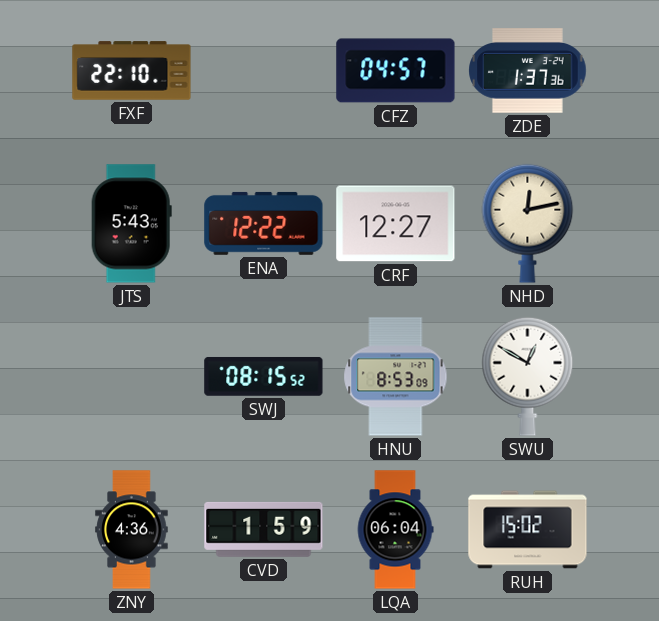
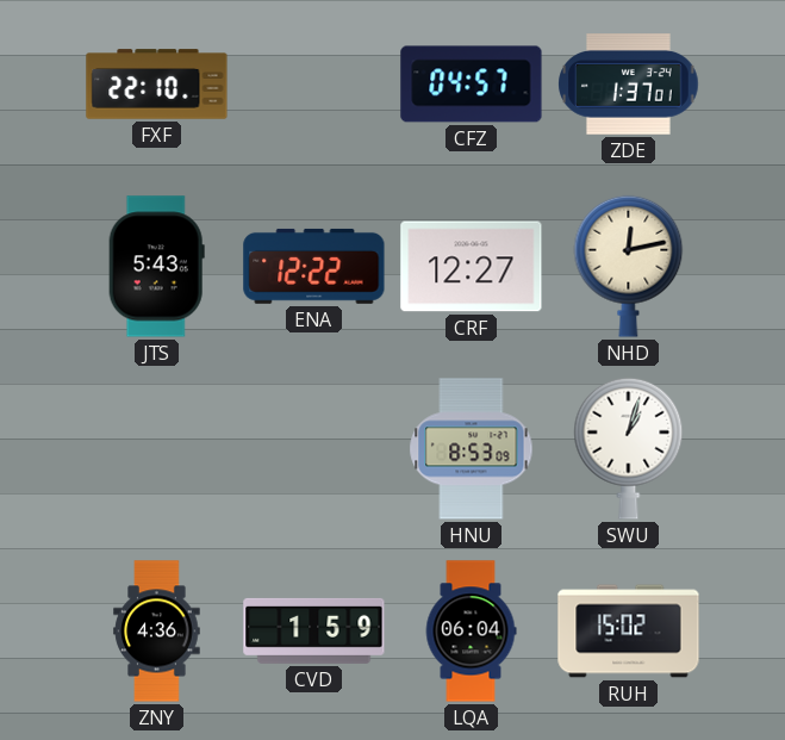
ZDE: 1:37:36 -> 1:37:01
SWJ: 08:15 -> none
SWU: 12:50 -> 1:03
